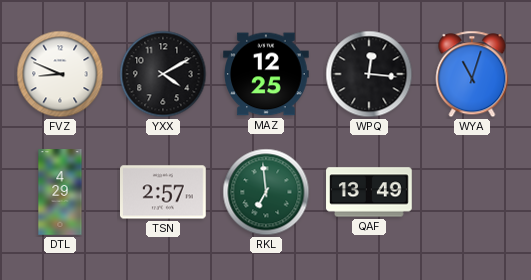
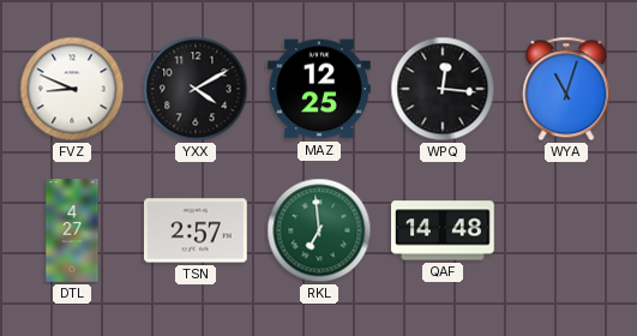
DTL: 4:29 -> 4:27
QAF: 13:49 -> 14:48
